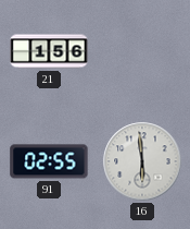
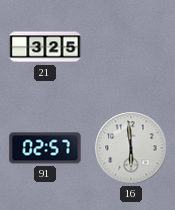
21: 1:56 -> 3:25
91: 02:55 -> 02:57
